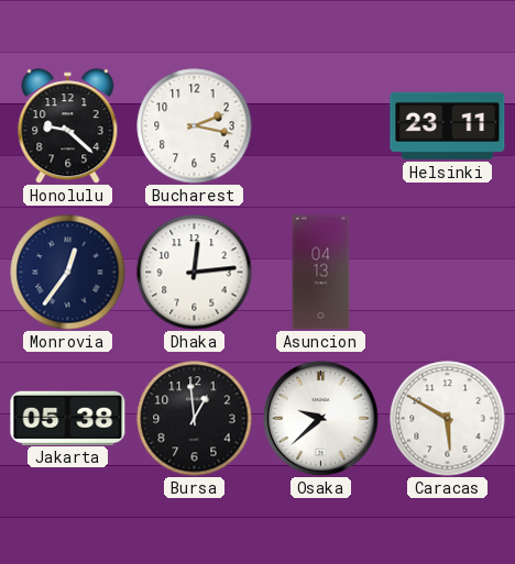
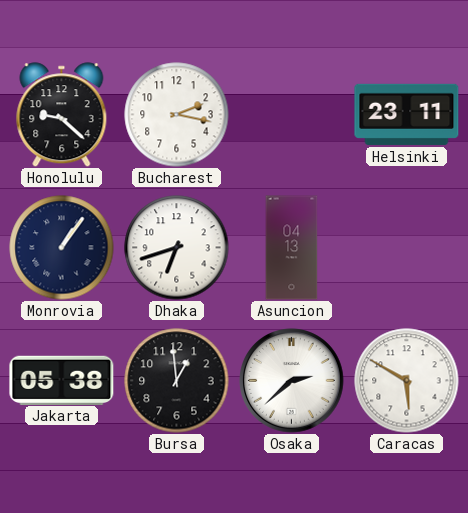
Monrovia: 12:36 -> 1:06
Dhaka: 12:14 -> 6:42
Osaka: 9:38 -> 2:38
